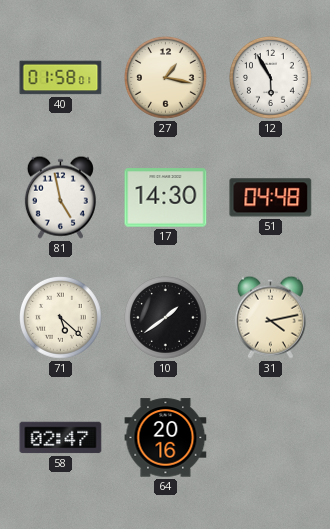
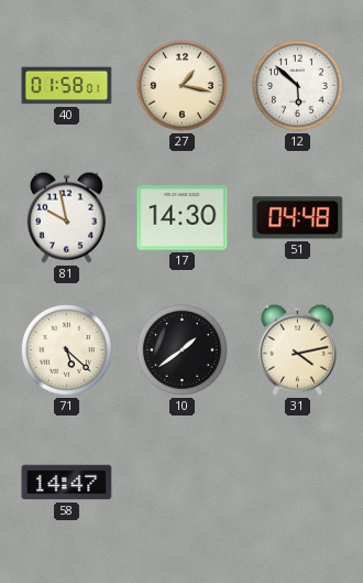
12: 5:55 -> 5:52
81: 4:58 -> 9:58
58: 02:47 -> 14:47
64: 20:16 -> none
